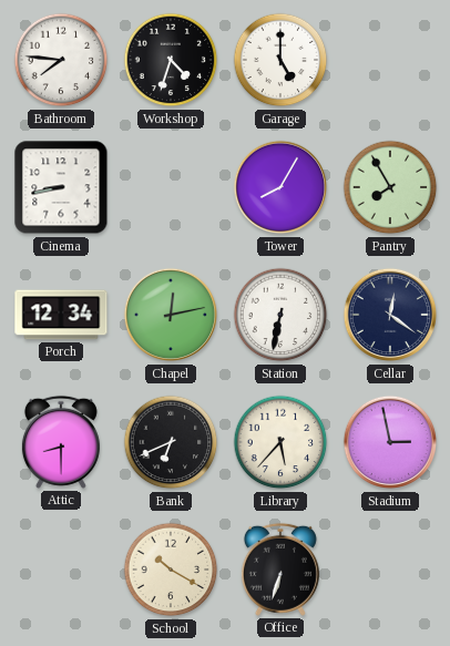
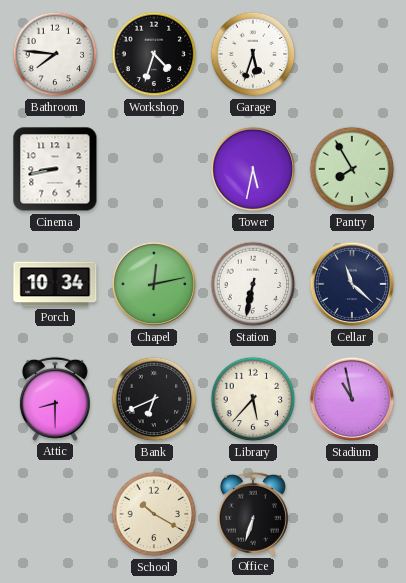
Garage: 5:00 -> 5:33
Tower: 8:05 -> 5:32
Porch: 12:34 -> 10:34
Cellar: 12:21 -> 11:22
Stadium: 2:58 -> 10:58
